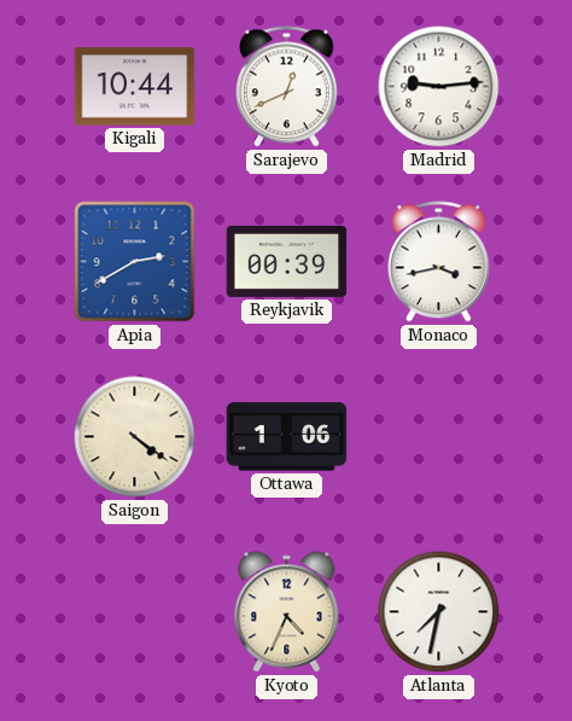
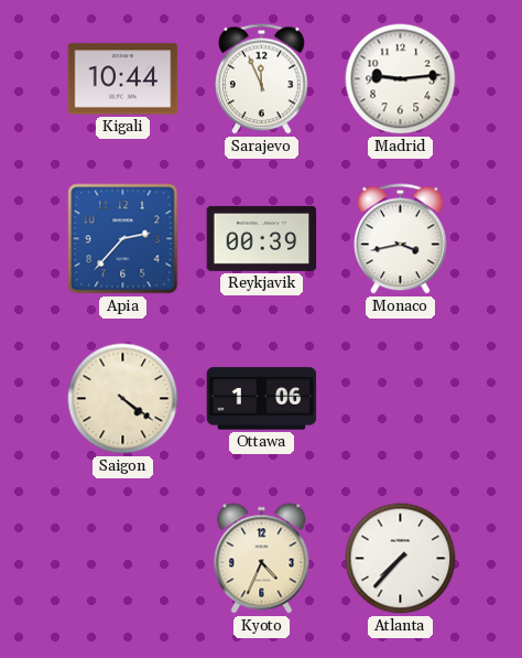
Sarajevo: 12:41 -> 11:56
Apia: 2:40 -> 2:37
Atlanta: 7:32 -> 7:37
